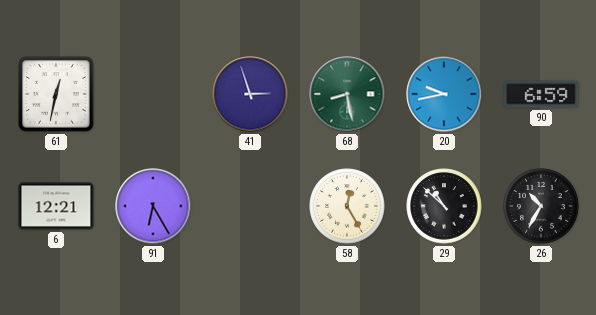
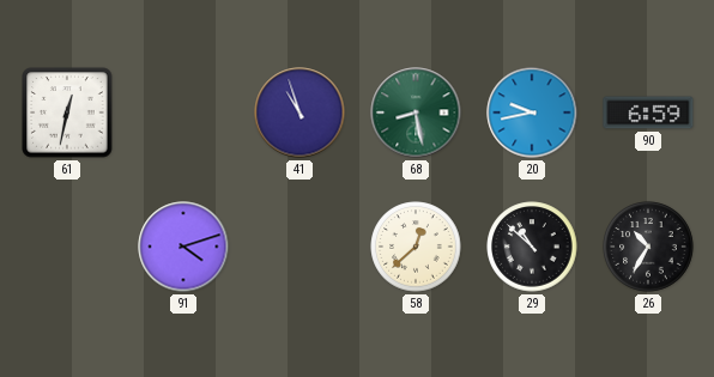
41: 2:57 -> 10:57
6: 12:21 -> none
91: 6:25 -> 4:12
58: 12:25 -> 12:38
